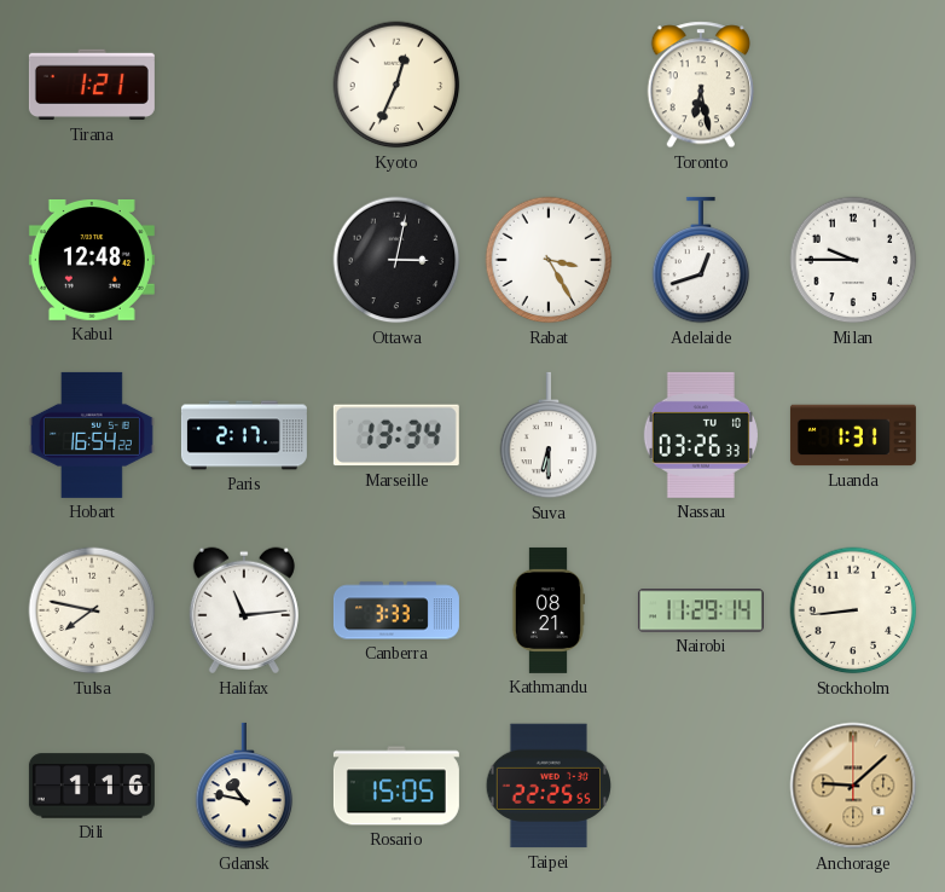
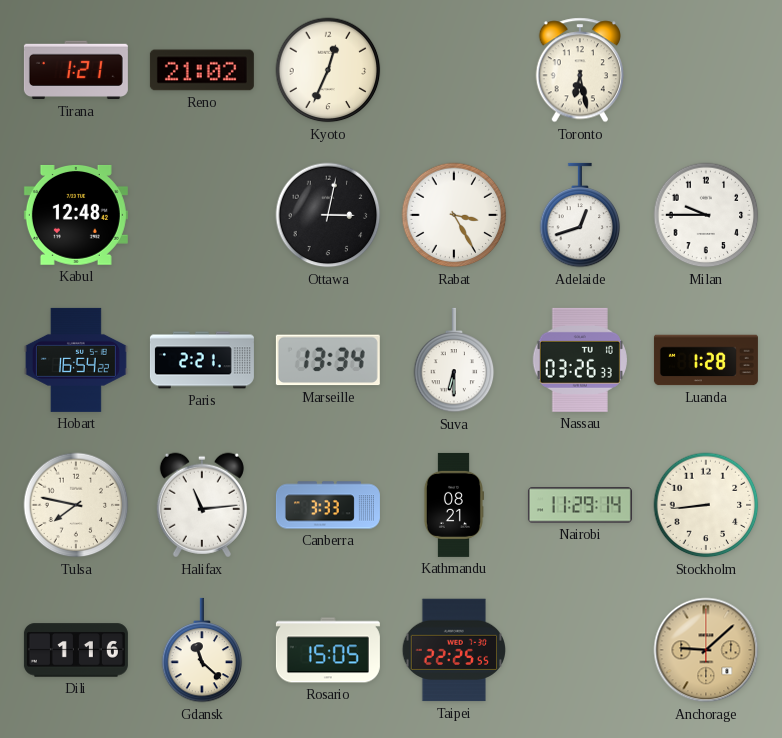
Reno: none -> 21:02
Paris: 2:17 -> 2:21
Luanda: 1:31 -> 1:28
Gdansk: 10:47 -> 11:22
